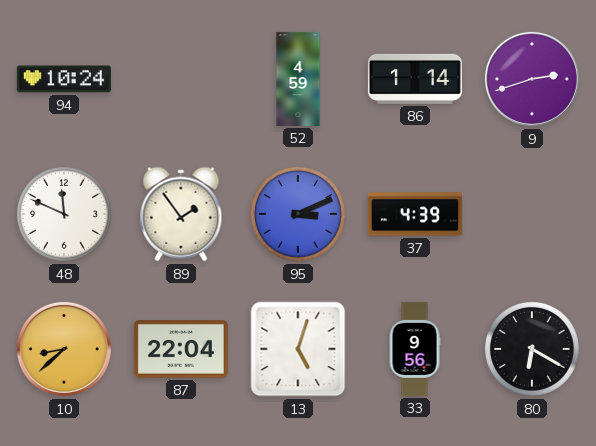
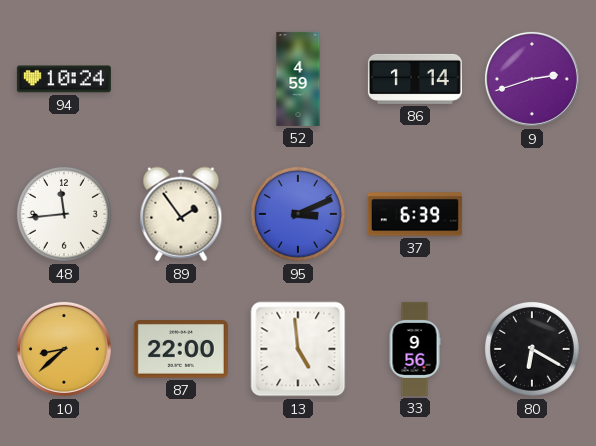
48: 11:49 -> 11:44
37: 4:39 -> 6:39
87: 22:04 -> 22:00
13: 5:03 -> 4:59
